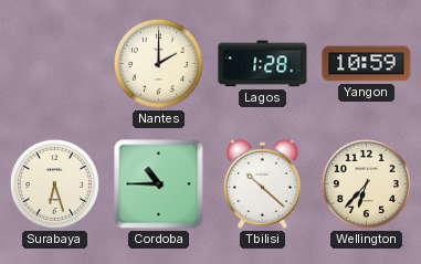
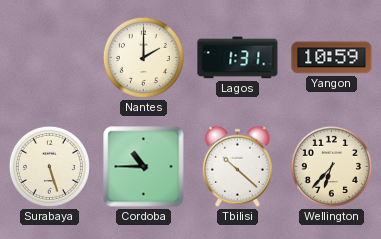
Lagos: 1:28 -> 1:31
Surabaya: 6:27 -> 5:27
